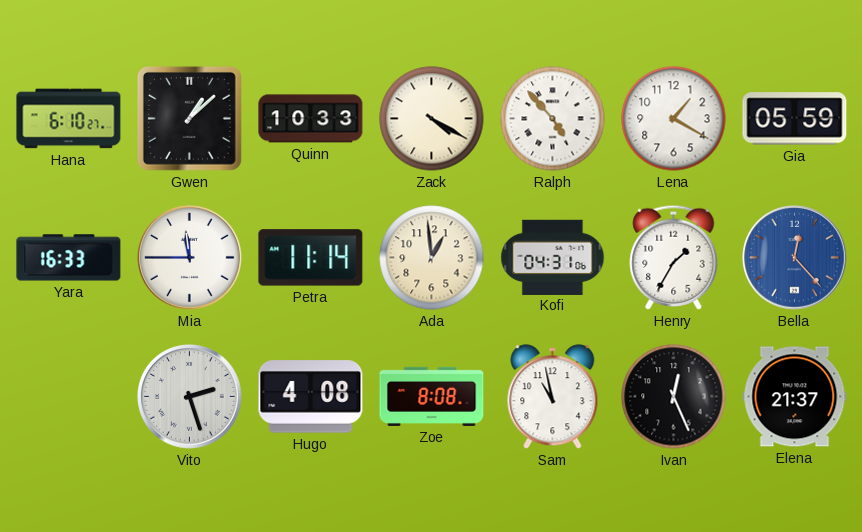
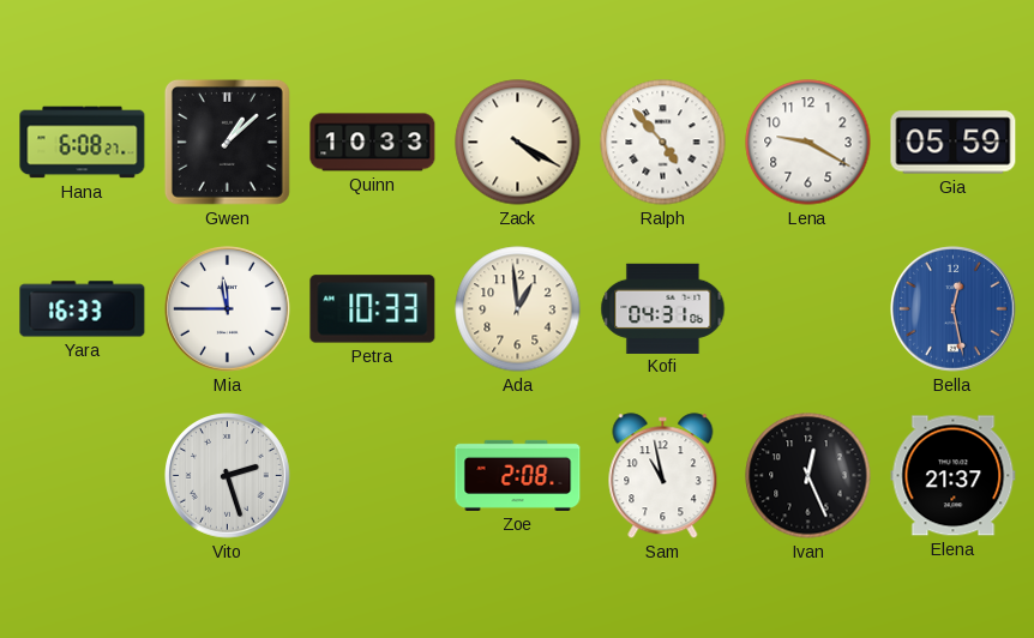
Hana: 6:10 -> 6:08
Lena: 1:20 -> 9:20
Petra: 11:14 -> 10:33
Henry: 1:35 -> none
Bella: 12:23 -> 12:28
Hugo: 4:08 -> none
Zoe: 8:08 -> 2:08
